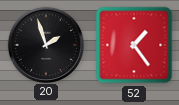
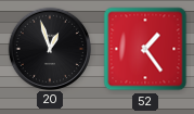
20: 1:57 -> 12:57
